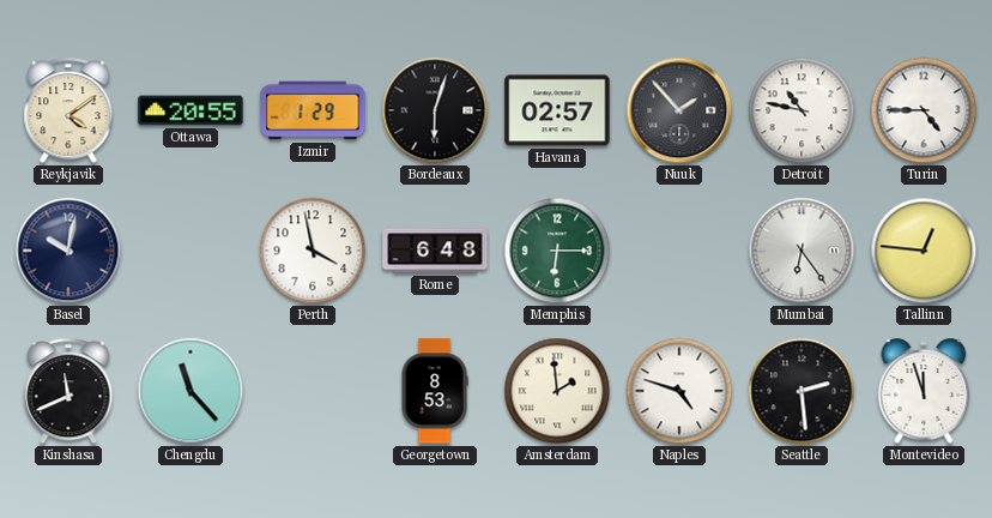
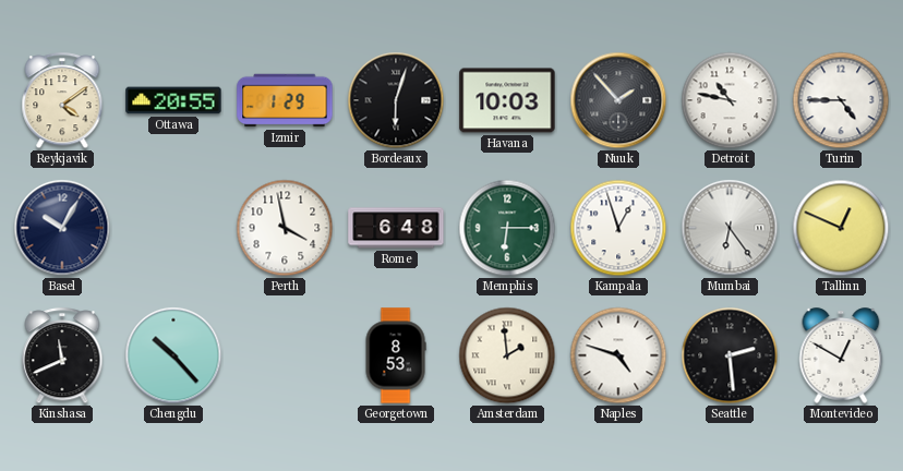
Havana: 02:57 -> 10:03
Basel: 10:02 -> 10:05
Kampala: none -> 12:57
Tallinn: 12:46 -> 12:49
Chengdu: 11:23 -> 10:23
Montevideo: 11:57 -> 12:50
